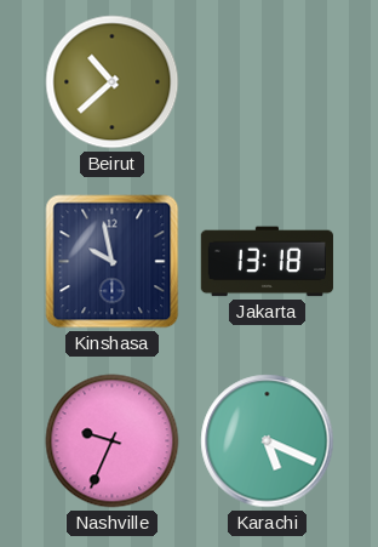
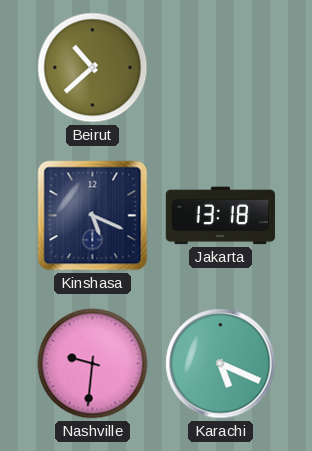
Kinshasa: 9:58 -> 5:19
Nashville: 9:34 -> 9:31
